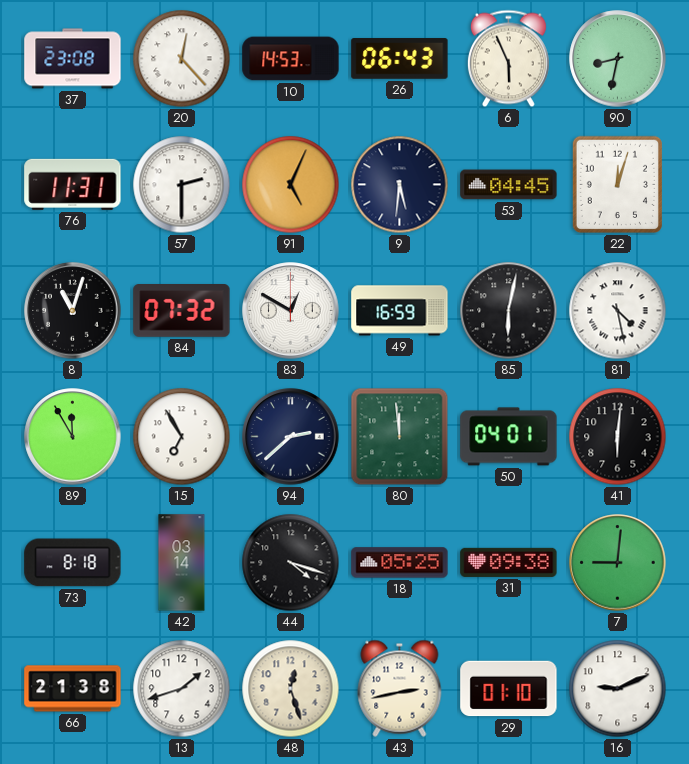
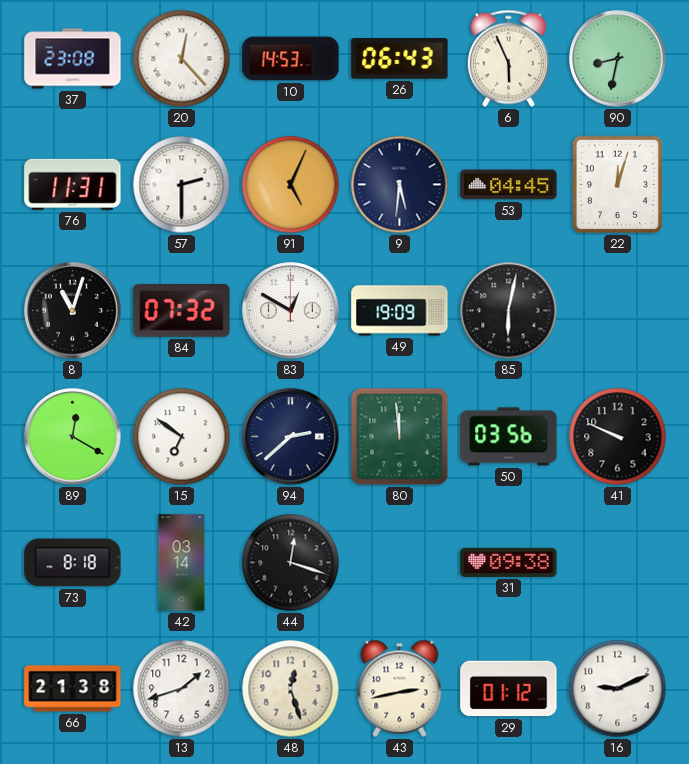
49: 16:59 -> 19:09
81: 4:28 -> none
89: 11:55 -> 12:20
15: 6:55 -> 6:51
50: 04:01 -> 03:56
41: 6:01 -> 9:49
44: 4:18 -> 12:18
18: 05:25 -> none
7: 9:01 -> none
29: 01:10 -> 01:12
